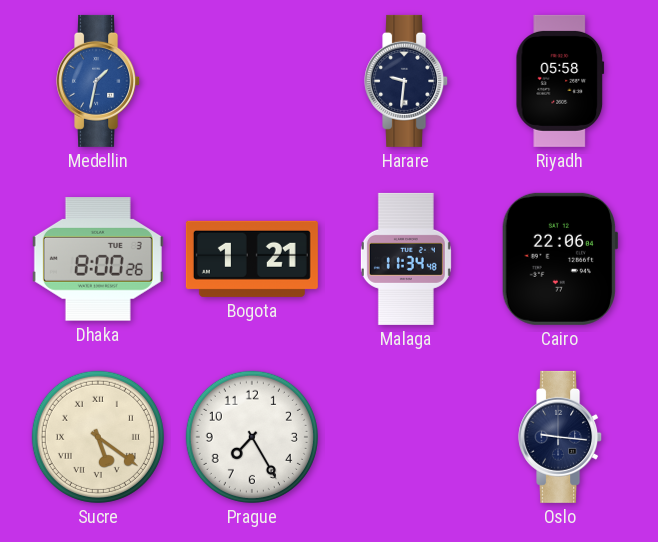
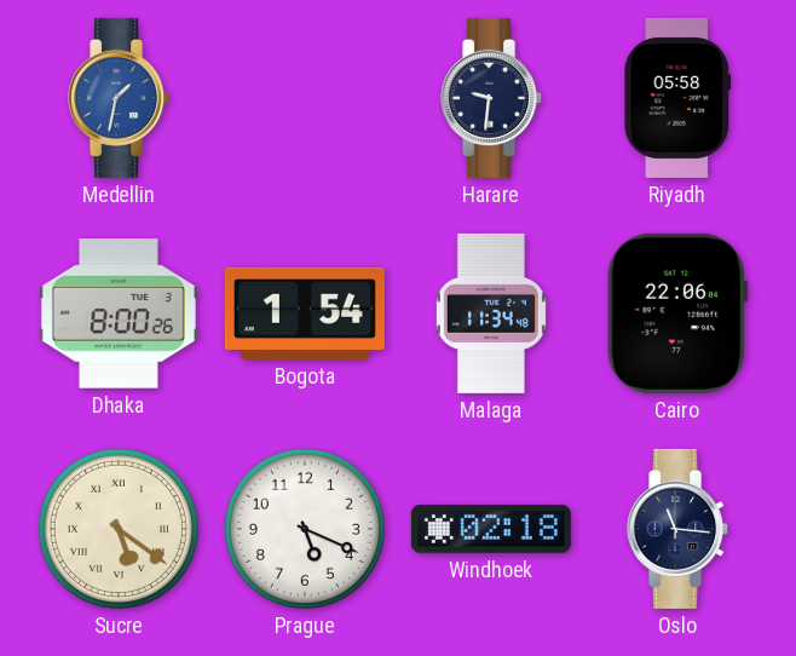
Bogota: 1:21 -> 1:54
Prague: 7:25 -> 5:19
Windhoek: none -> 02:18
Oslo: 9:16 -> 11:16
